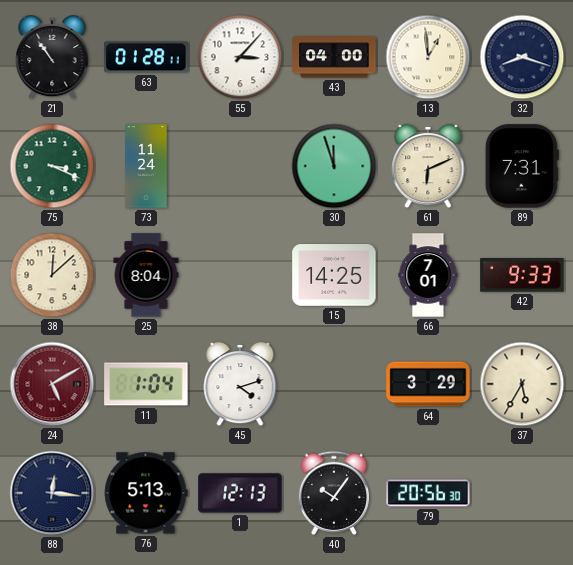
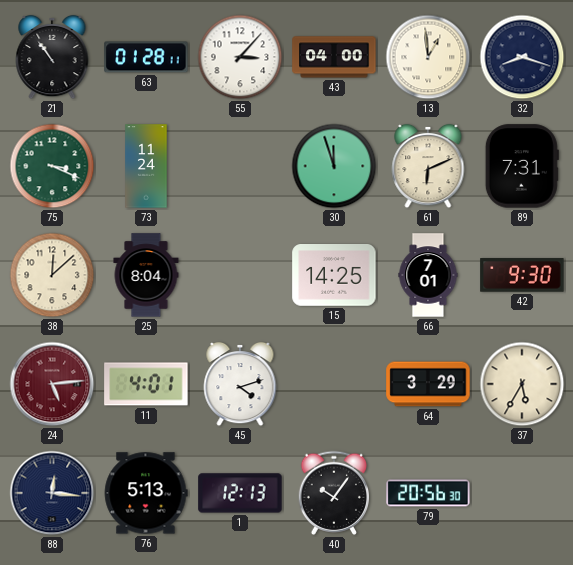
42: 9:33 -> 9:30
24: 5:10 -> 5:14
11: 1:04 -> 4:01
